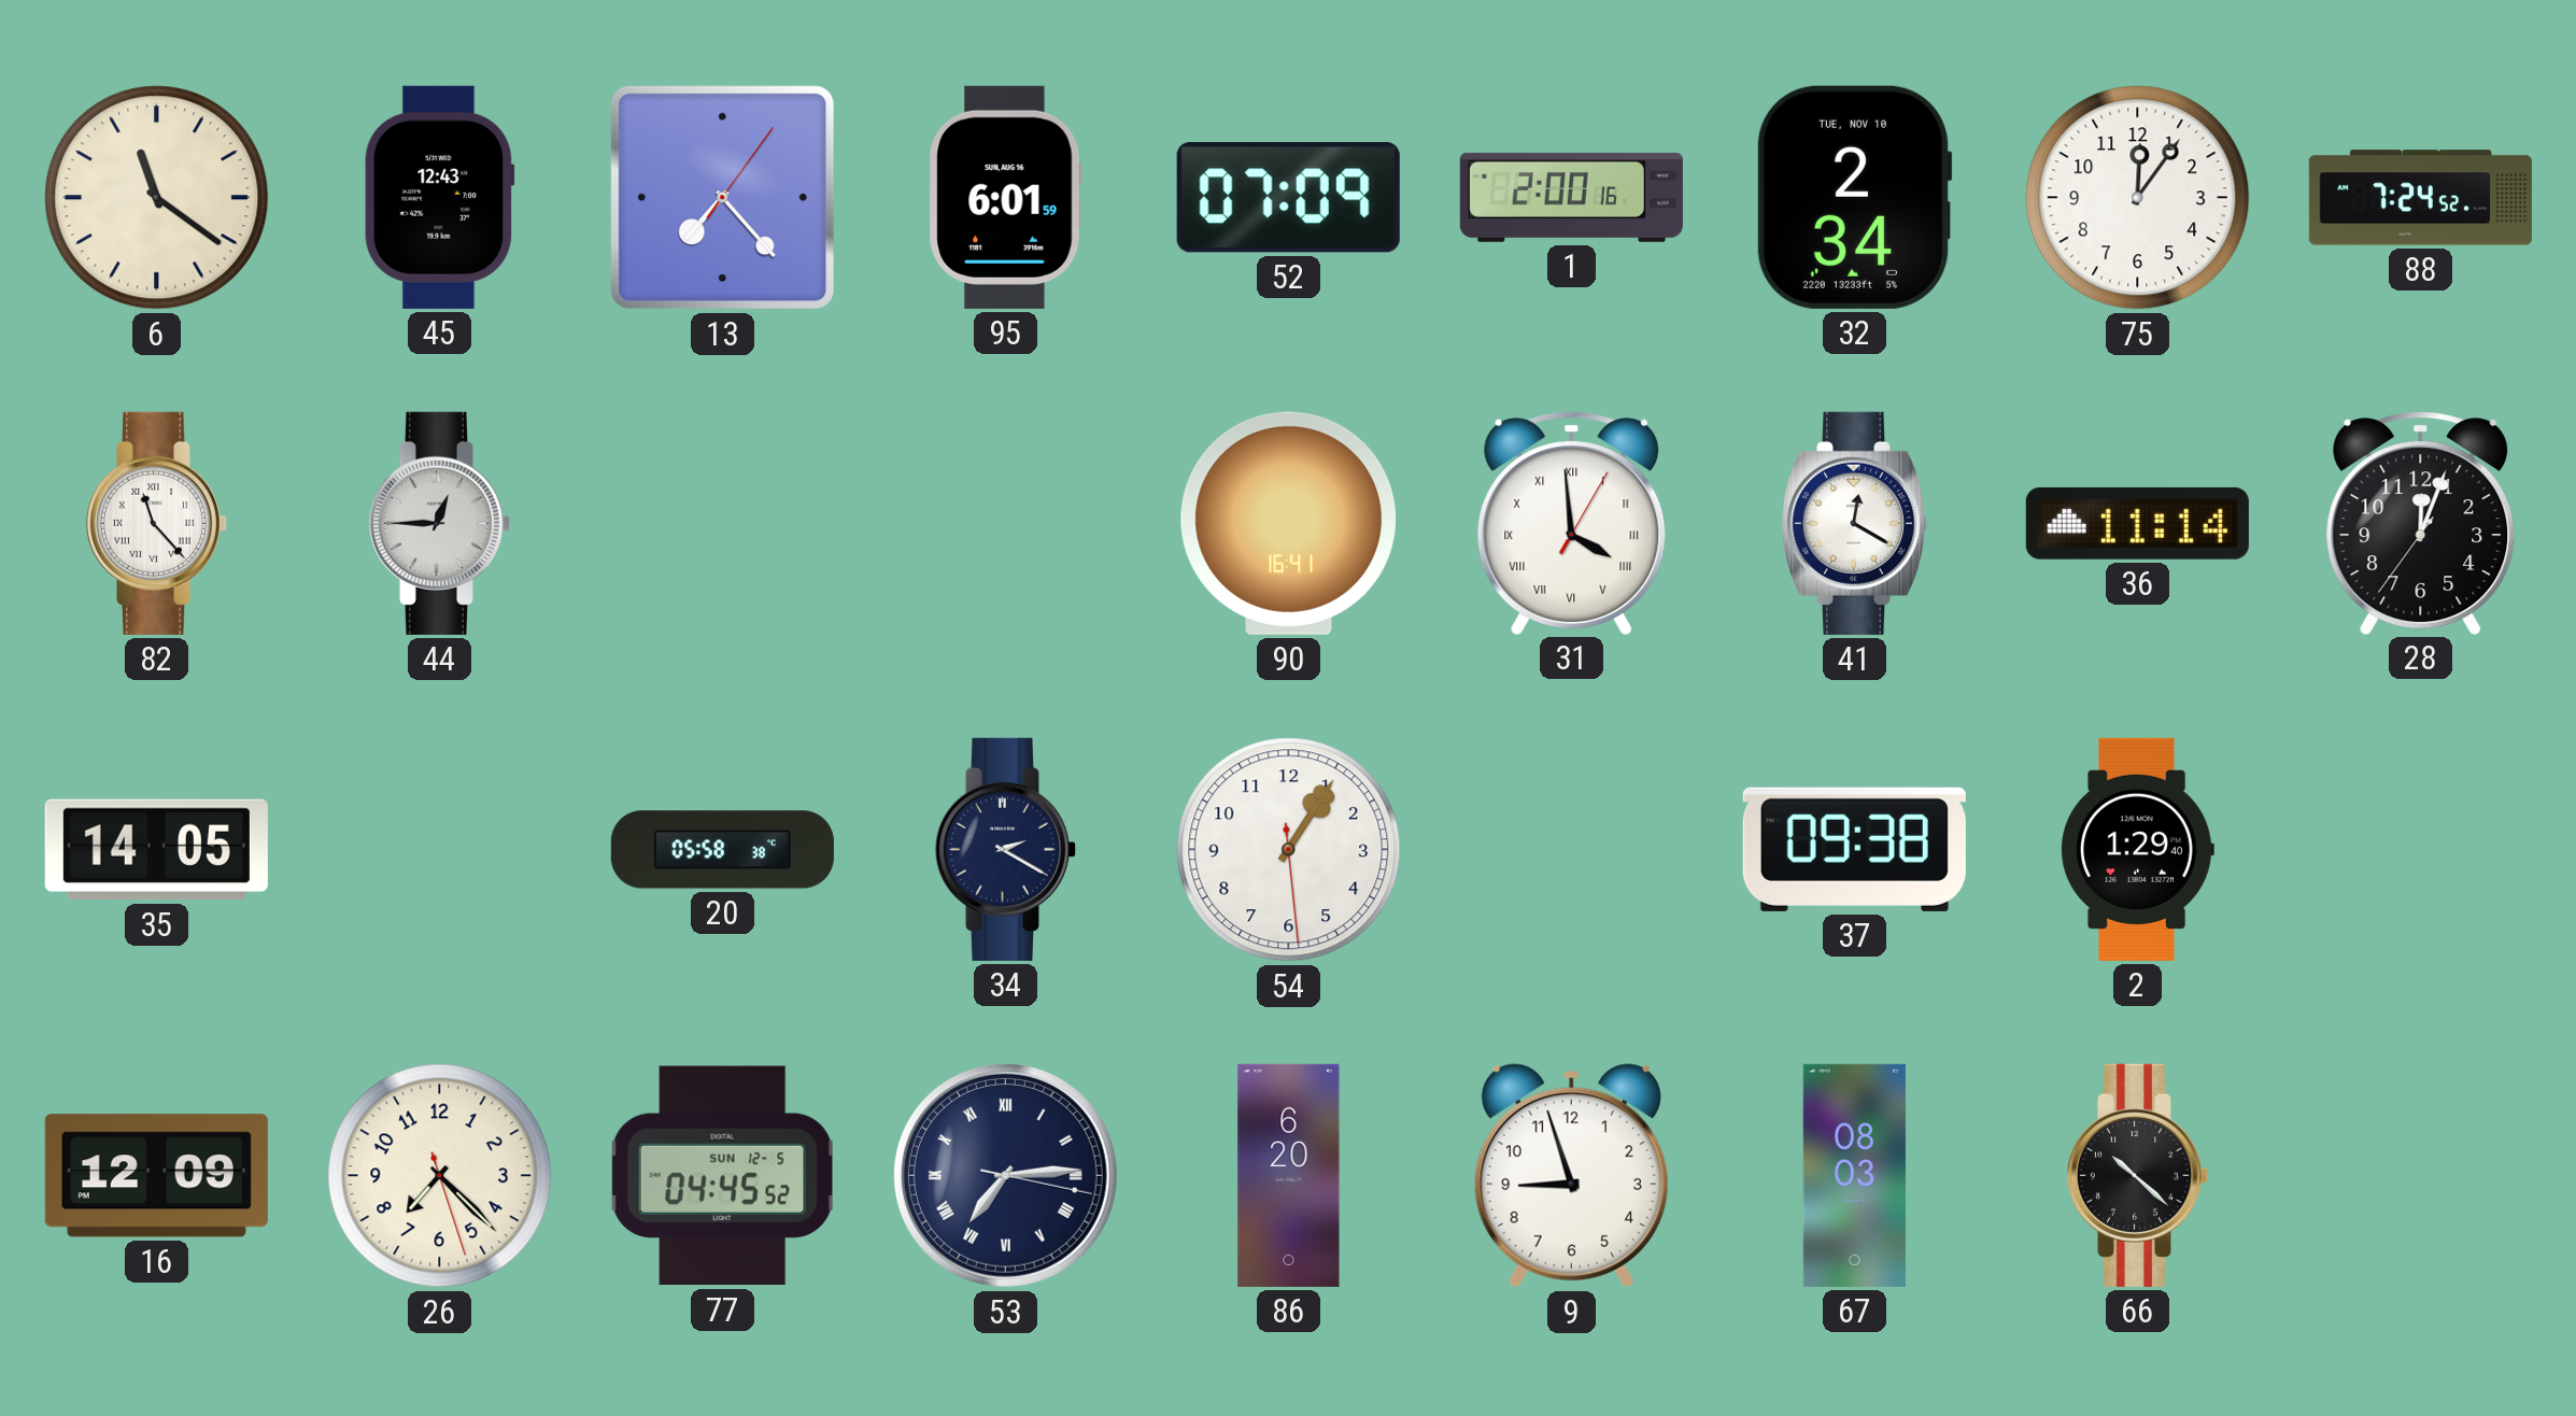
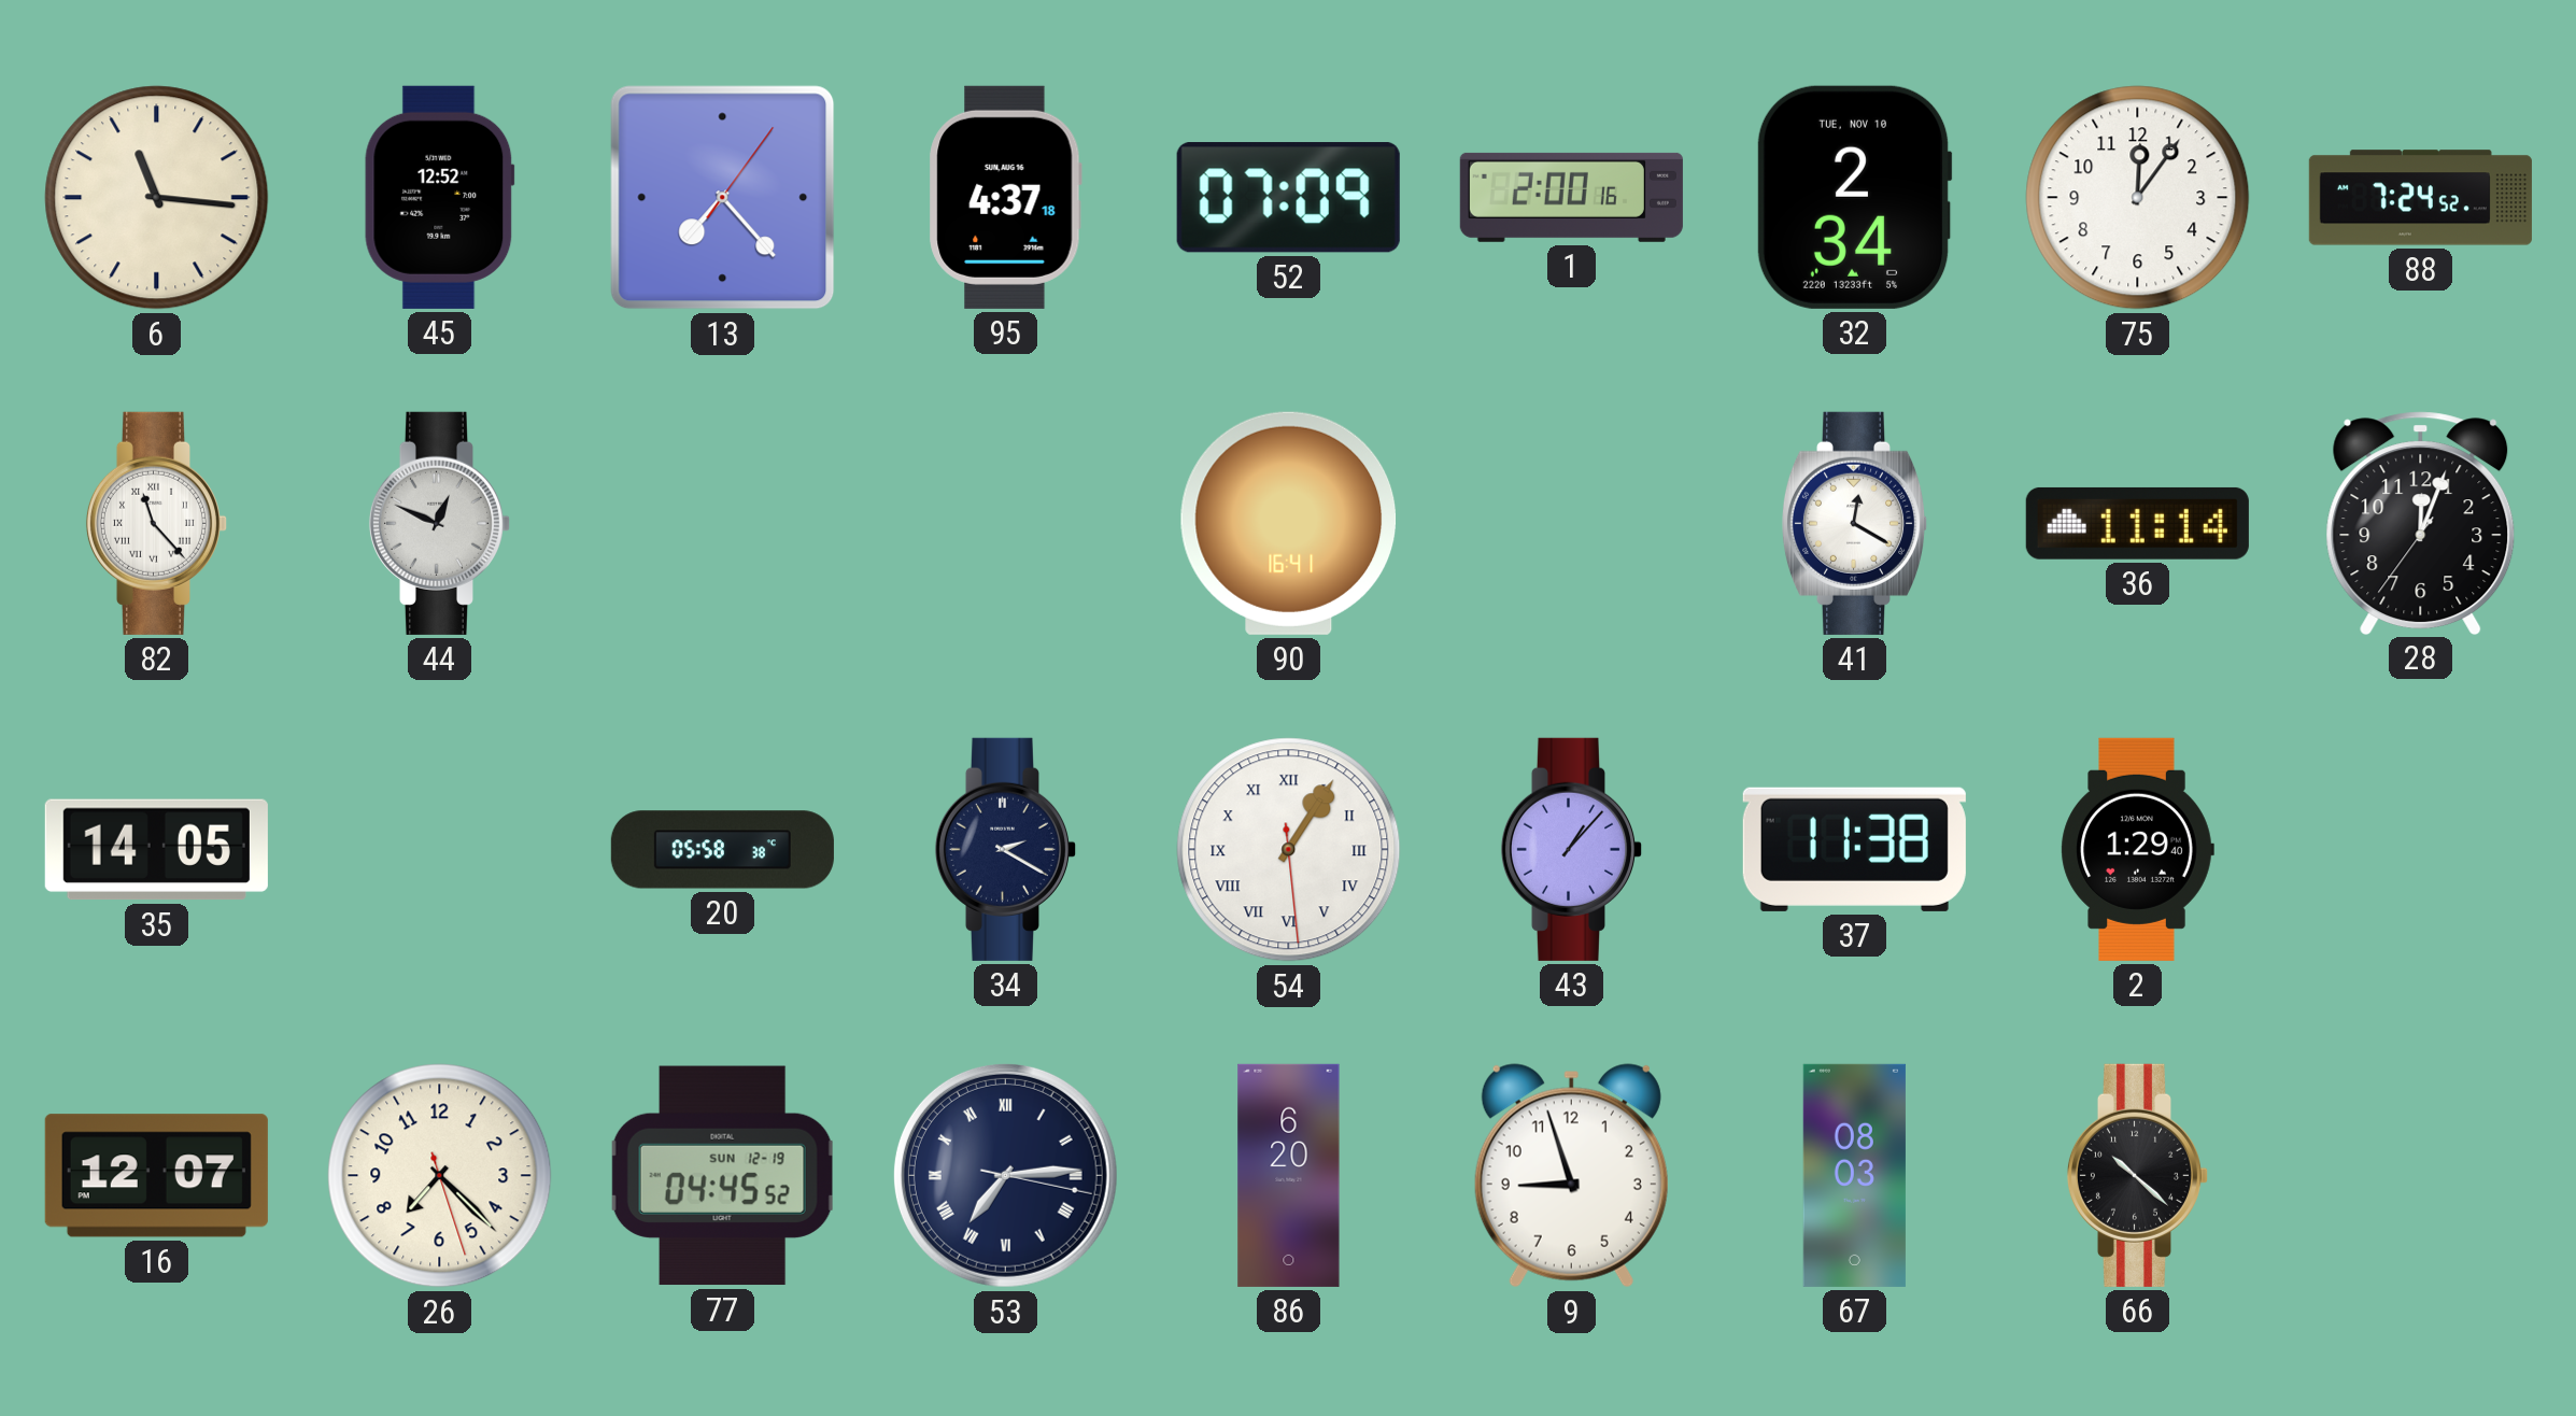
6: 11:21 -> 11:16
45: 12:43 -> 12:52
95: 6:01 -> 4:37
44: 12:45 -> 12:49
31: 3:59 -> none
54 numerals: Arabic -> Roman
43: none -> 1:07
37: 09:38 -> 11:38
16: 12:09 -> 12:07
77 date: SUN 12-5 -> SUN 12-19
